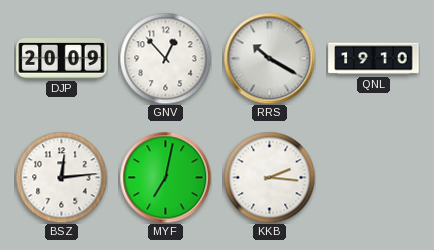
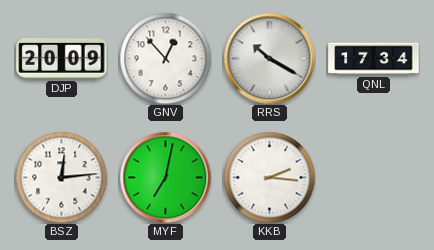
QNL: 19:10 -> 17:34
